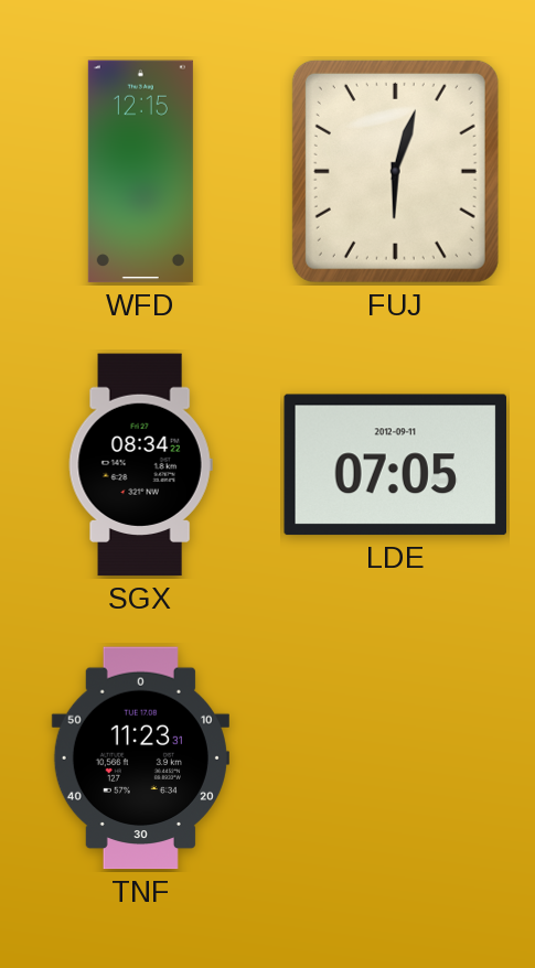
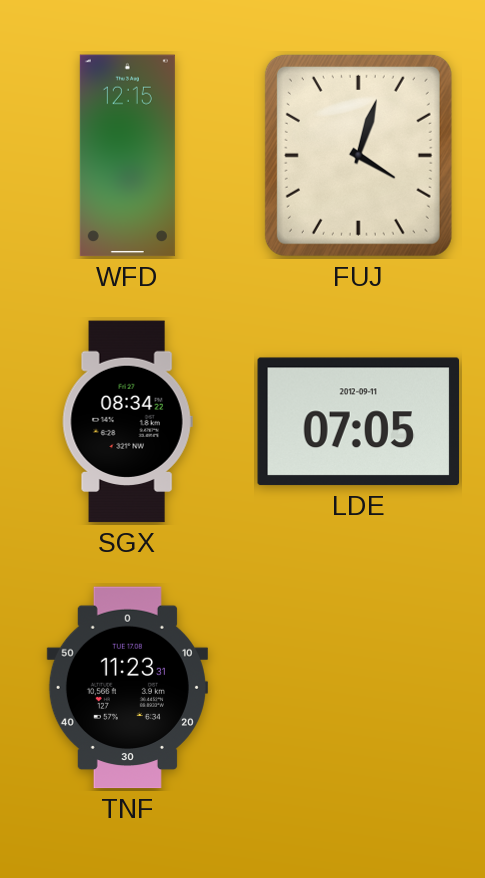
FUJ: 6:03 -> 4:03
